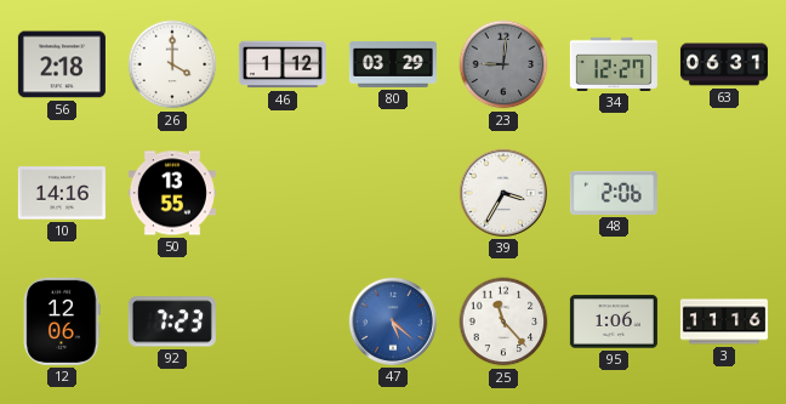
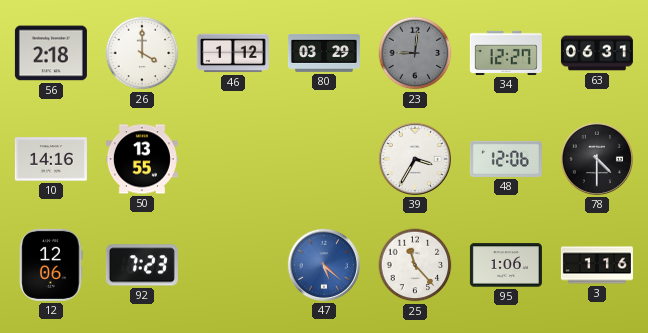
48: 2:06 -> 12:06
78: none -> 4:30
3: 11:16 -> 1:16
